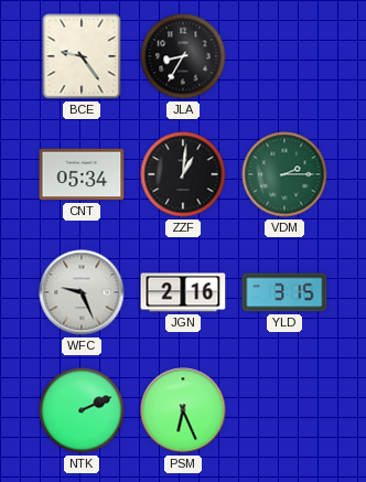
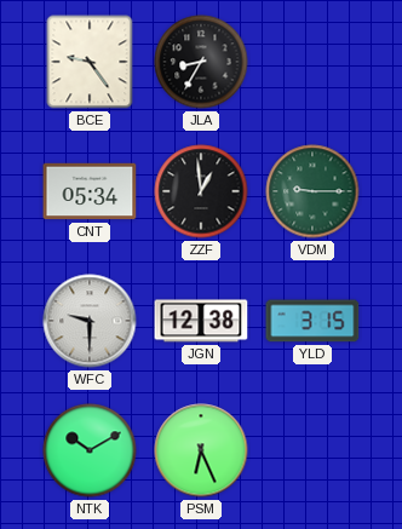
ZZF: 1:01 -> 12:59
VDM: 2:15 -> 9:15
WFC: 9:26 -> 9:30
JGN: 2:16 -> 12:38
NTK: 2:11 -> 10:10
